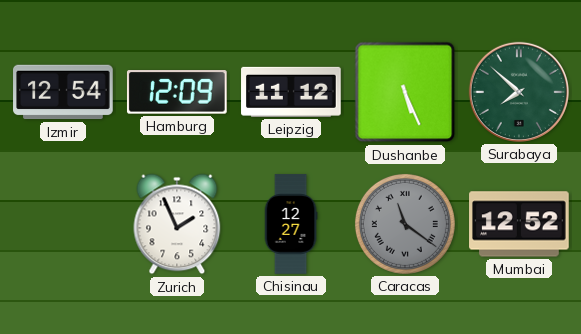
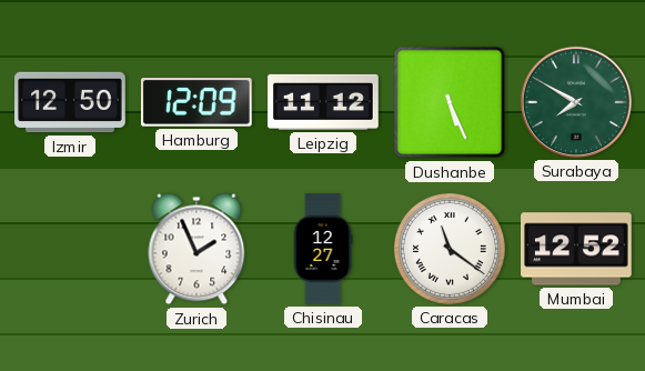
Izmir: 12:54 -> 12:50
Surabaya: 7:52 -> 7:50
Caracas dial: grey -> white
